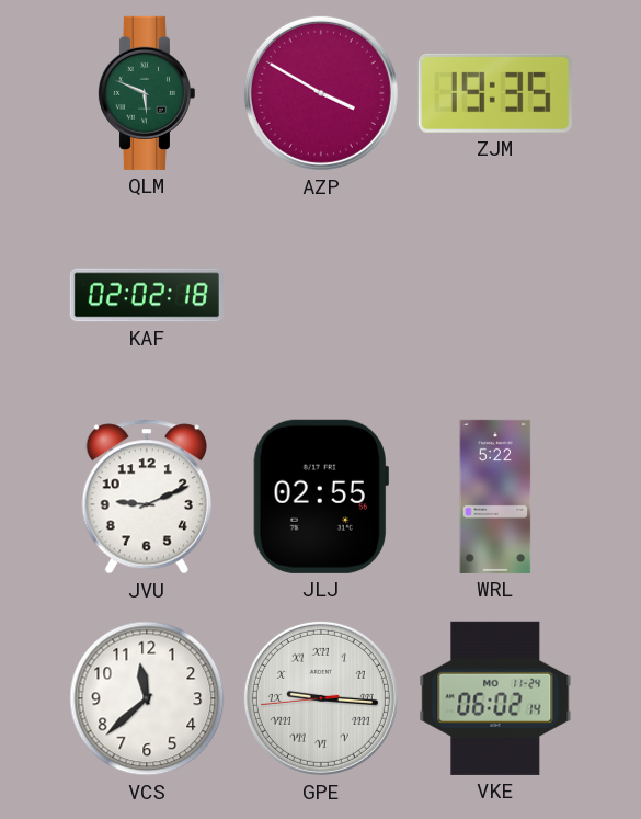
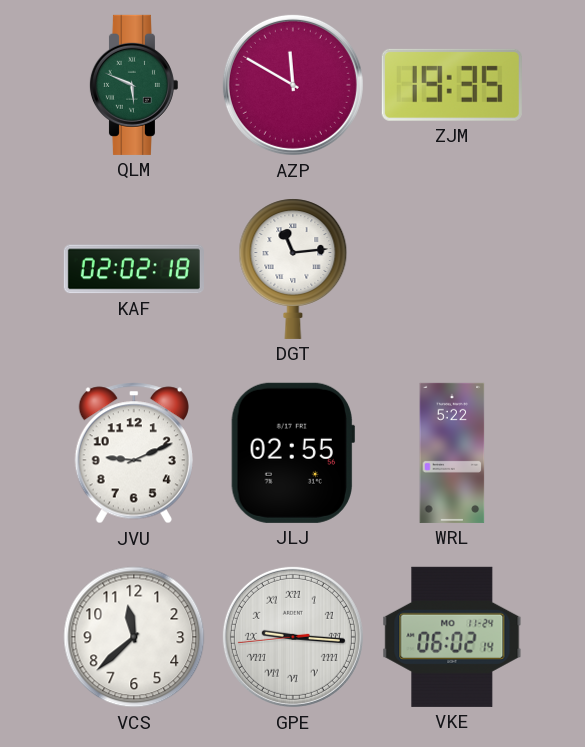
AZP: 3:50 -> 11:50
DGT: none -> 11:14
